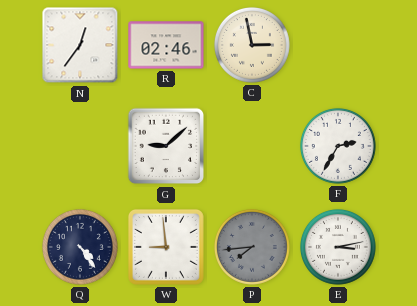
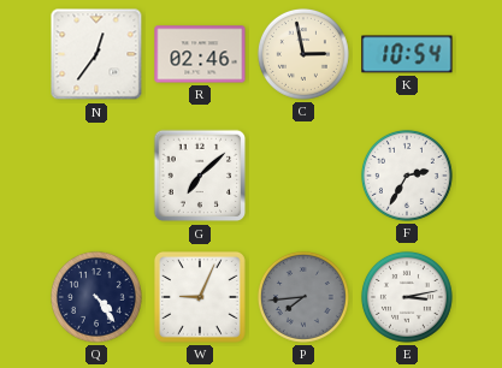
K: none -> 10:54
G: 9:08 -> 7:08
W: 8:59 -> 9:04
